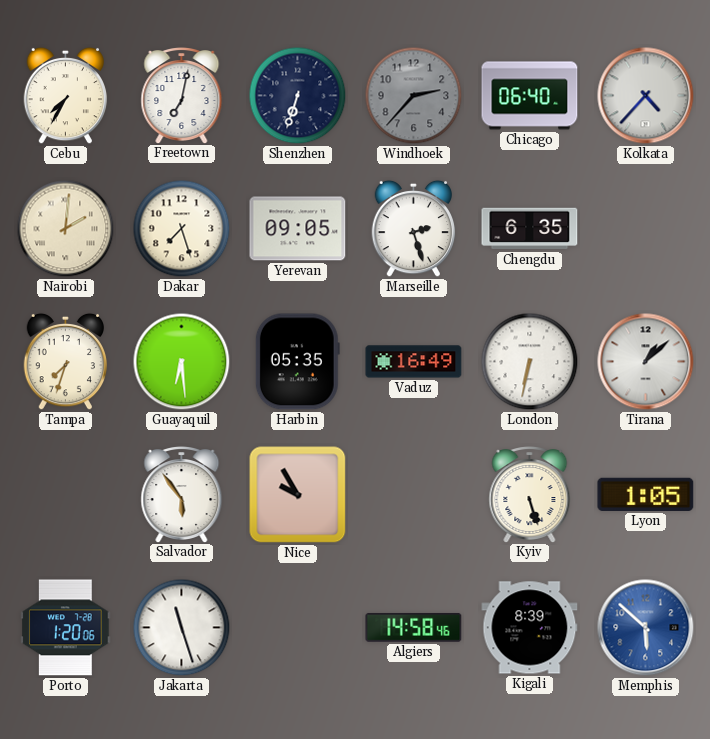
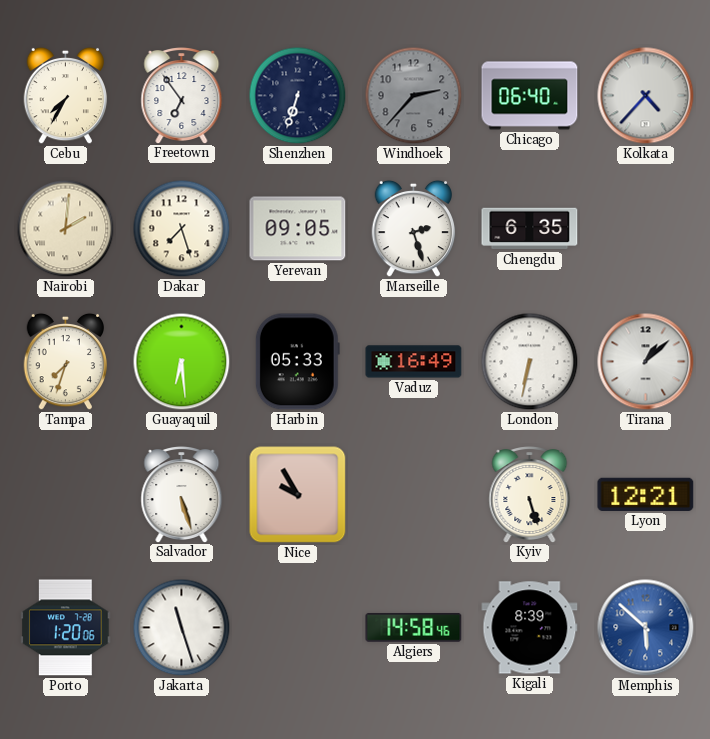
Freetown: 7:02 -> 6:54
Harbin: 05:35 -> 05:33
Salvador: 5:54 -> 5:27
Lyon: 1:05 -> 12:21
